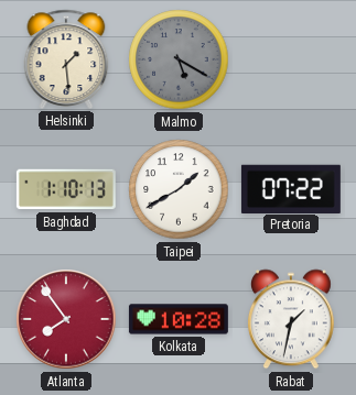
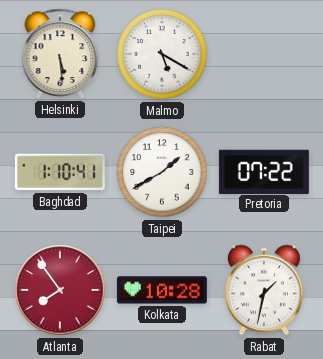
Helsinki: 1:29 -> 5:29
Malmo dial: grey -> white
Baghdad: 1:10:13 -> 1:10:41
